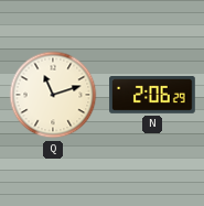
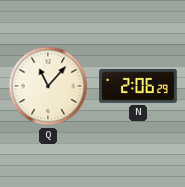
Q: 11:12 -> 11:07
